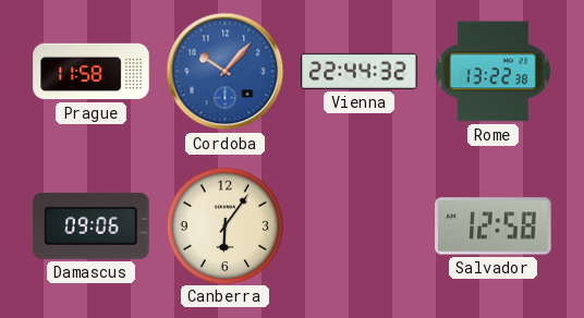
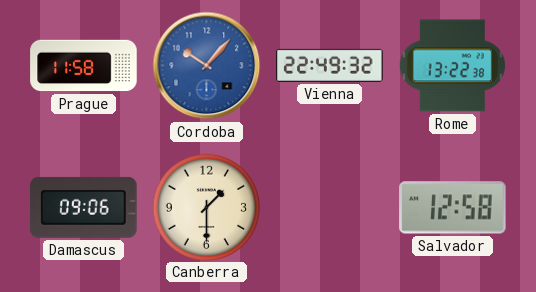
Vienna: 22:44 -> 22:49
Canberra: 6:06 -> 1:30
